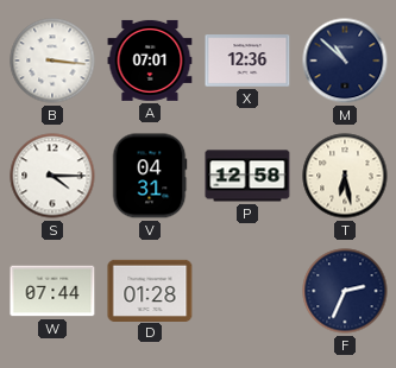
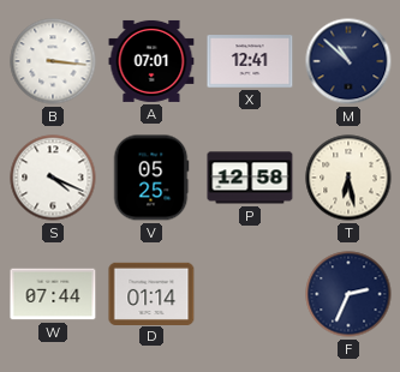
X: 12:36 -> 12:41
S: 4:15 -> 4:19
V: 04:31 -> 05:25
D: 01:28 -> 01:14
